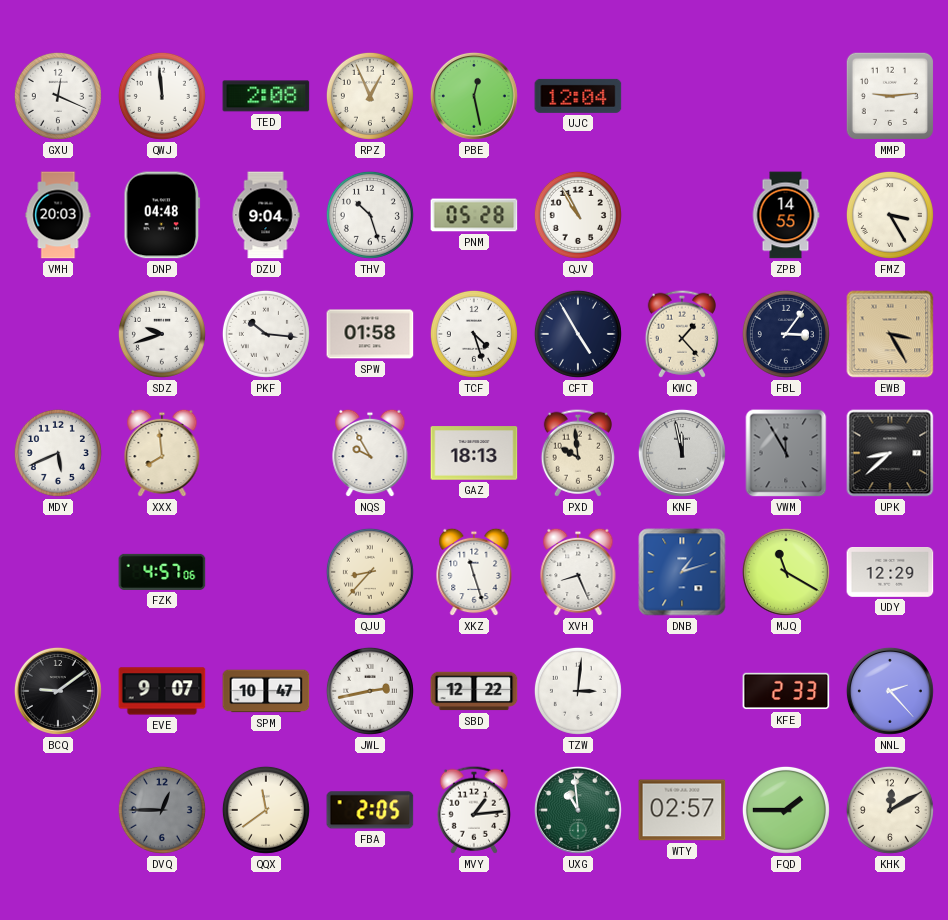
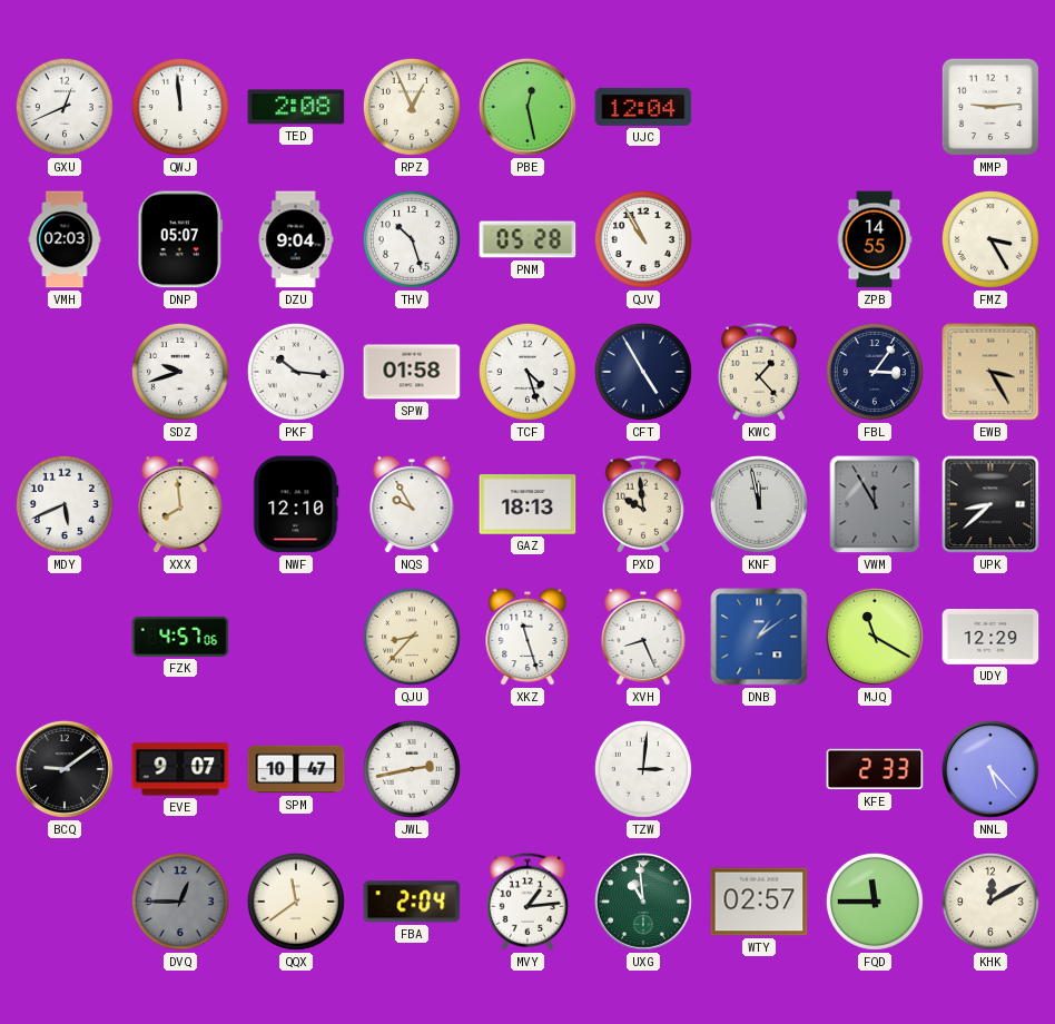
GXU: 12:19 -> 12:41
VMH: 20:03 -> 02:03
DNP: 04:48 -> 05:07
NWF: none -> 12:10
DNB: 1:12 -> 1:09
SBD: 12:22 -> none
NNL: 2:23 -> 5:23
FBA: 2:05 -> 2:04
FQD: 1:45 -> 11:45
